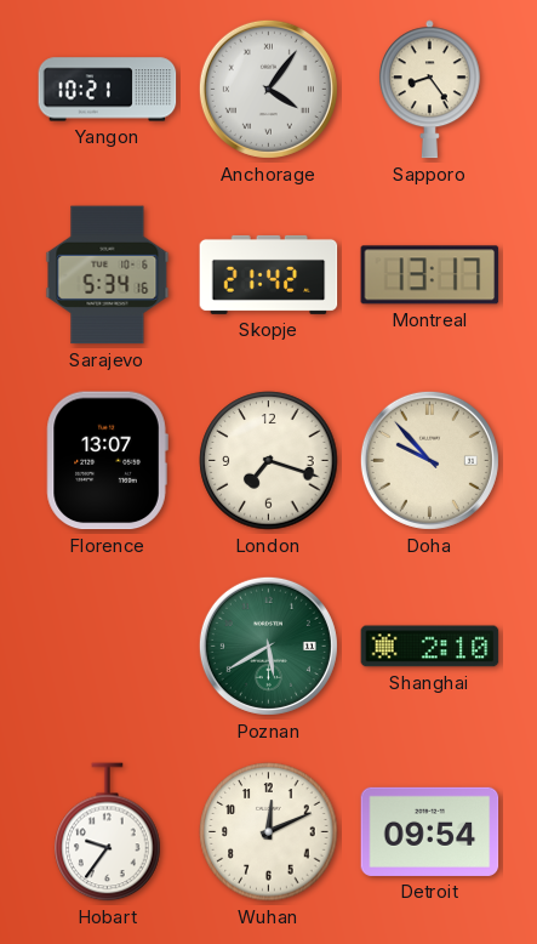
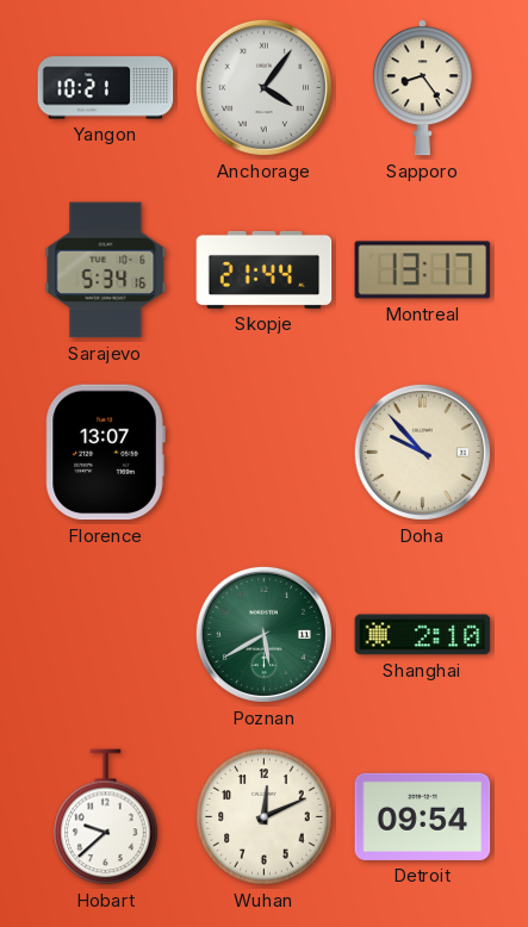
Skopje: 21:42 -> 21:44
London: 7:18 -> none
Hobart: 9:36 -> 9:38
